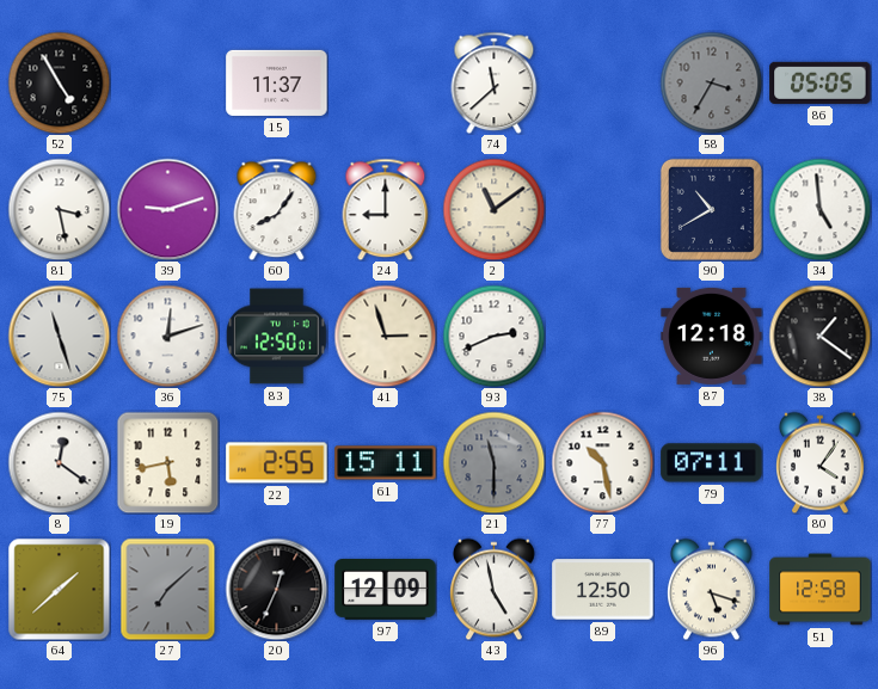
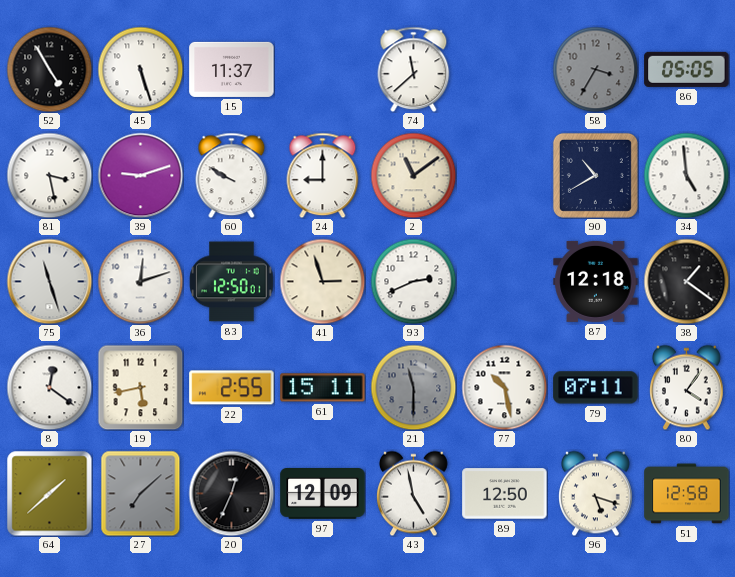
45: none -> 5:27
60: 8:06 -> 9:50
